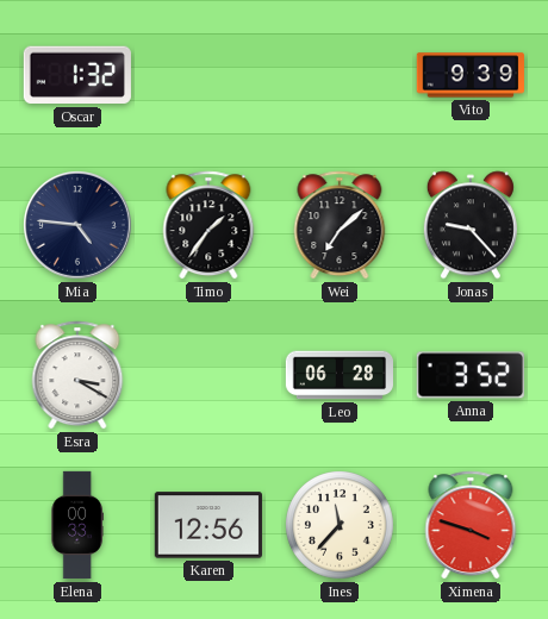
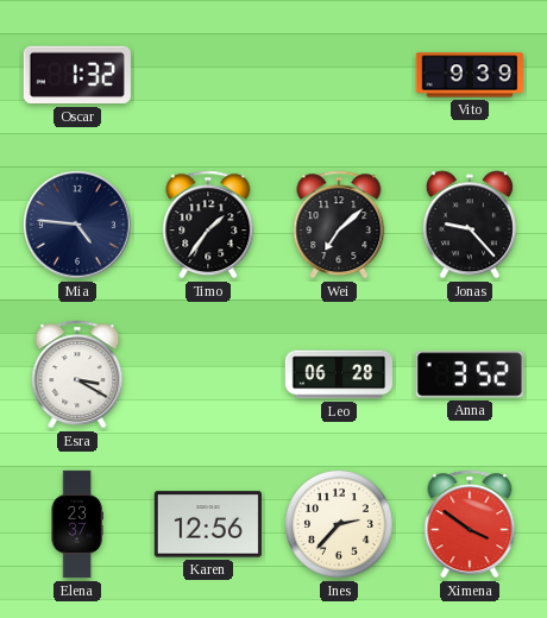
Elena: 00:33 -> 23:37
Ines: 11:37 -> 2:37
Ximena: 3:48 -> 3:51
